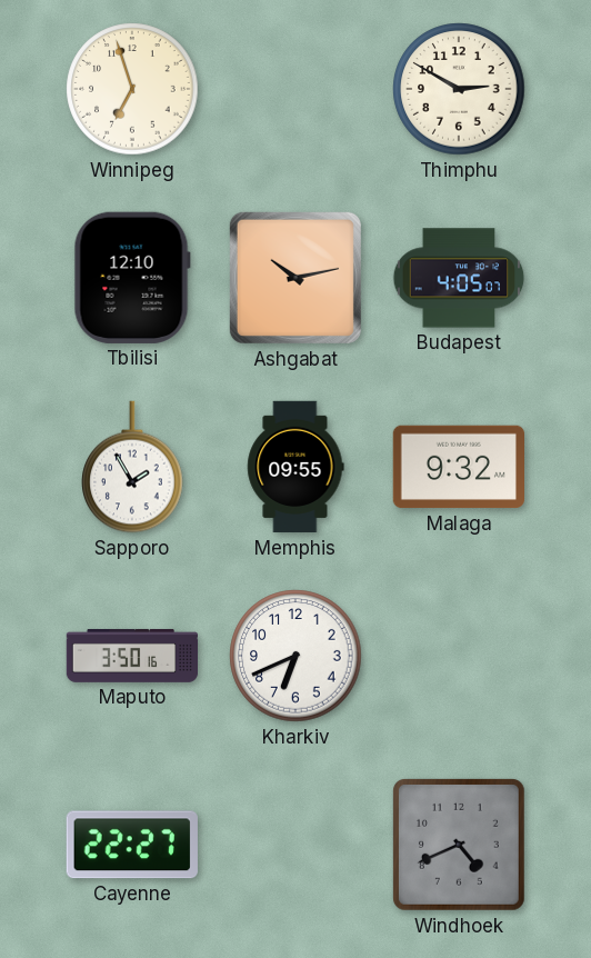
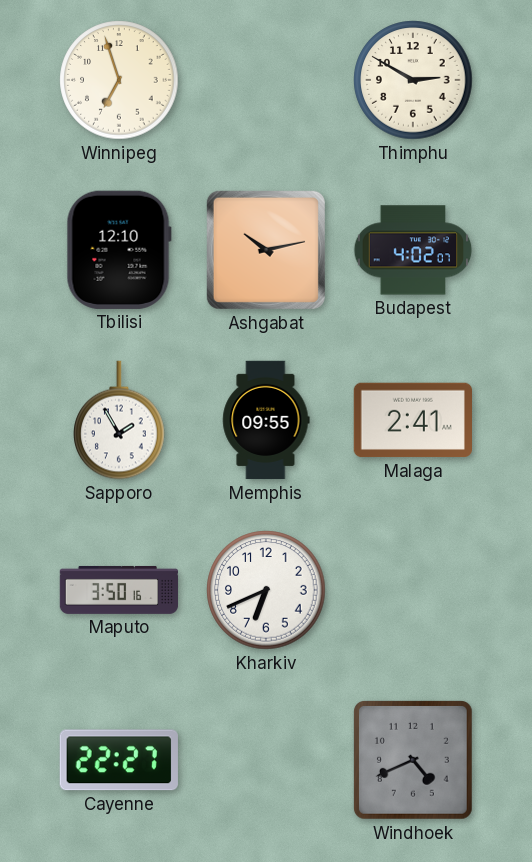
Budapest: 4:05 -> 4:02
Malaga: 9:32 -> 2:41
